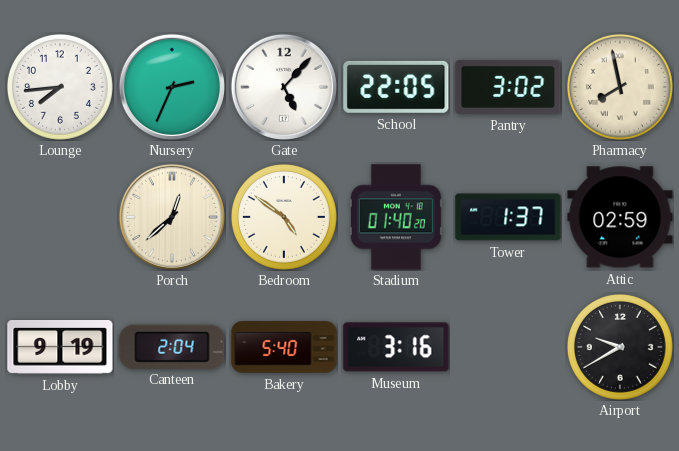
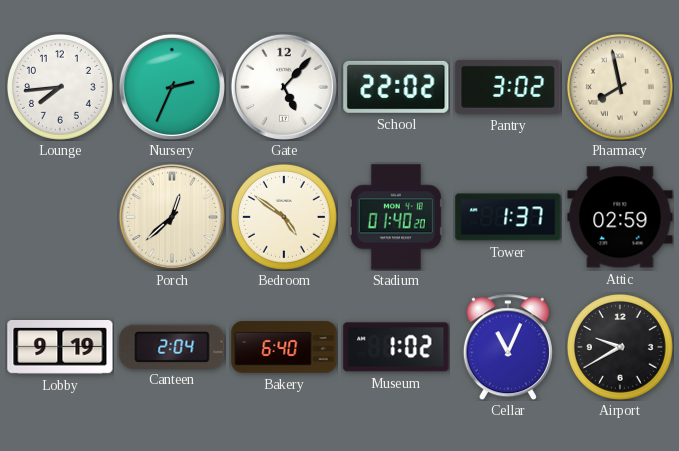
School: 22:05 -> 22:02
Bakery: 5:40 -> 6:40
Museum: 3:16 -> 1:02
Cellar: none -> 11:04
